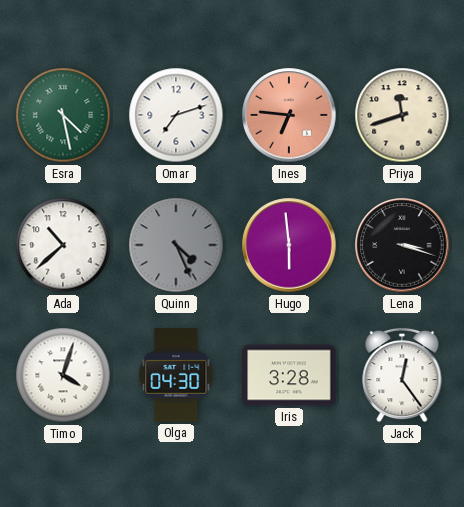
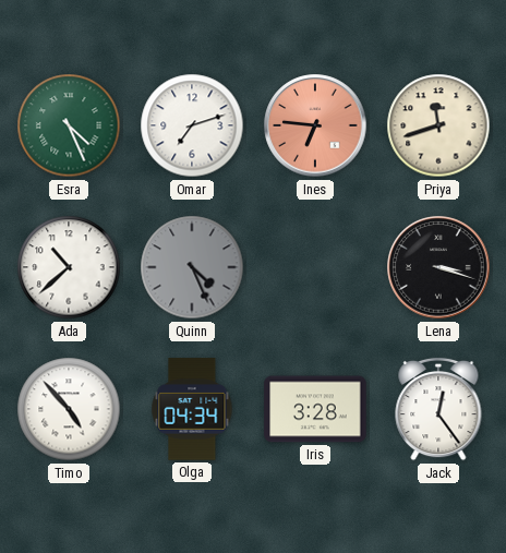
Esra: 4:28 -> 4:26
Hugo: 5:59 -> none
Timo: 4:03 -> 4:53
Olga: 04:30 -> 04:34
